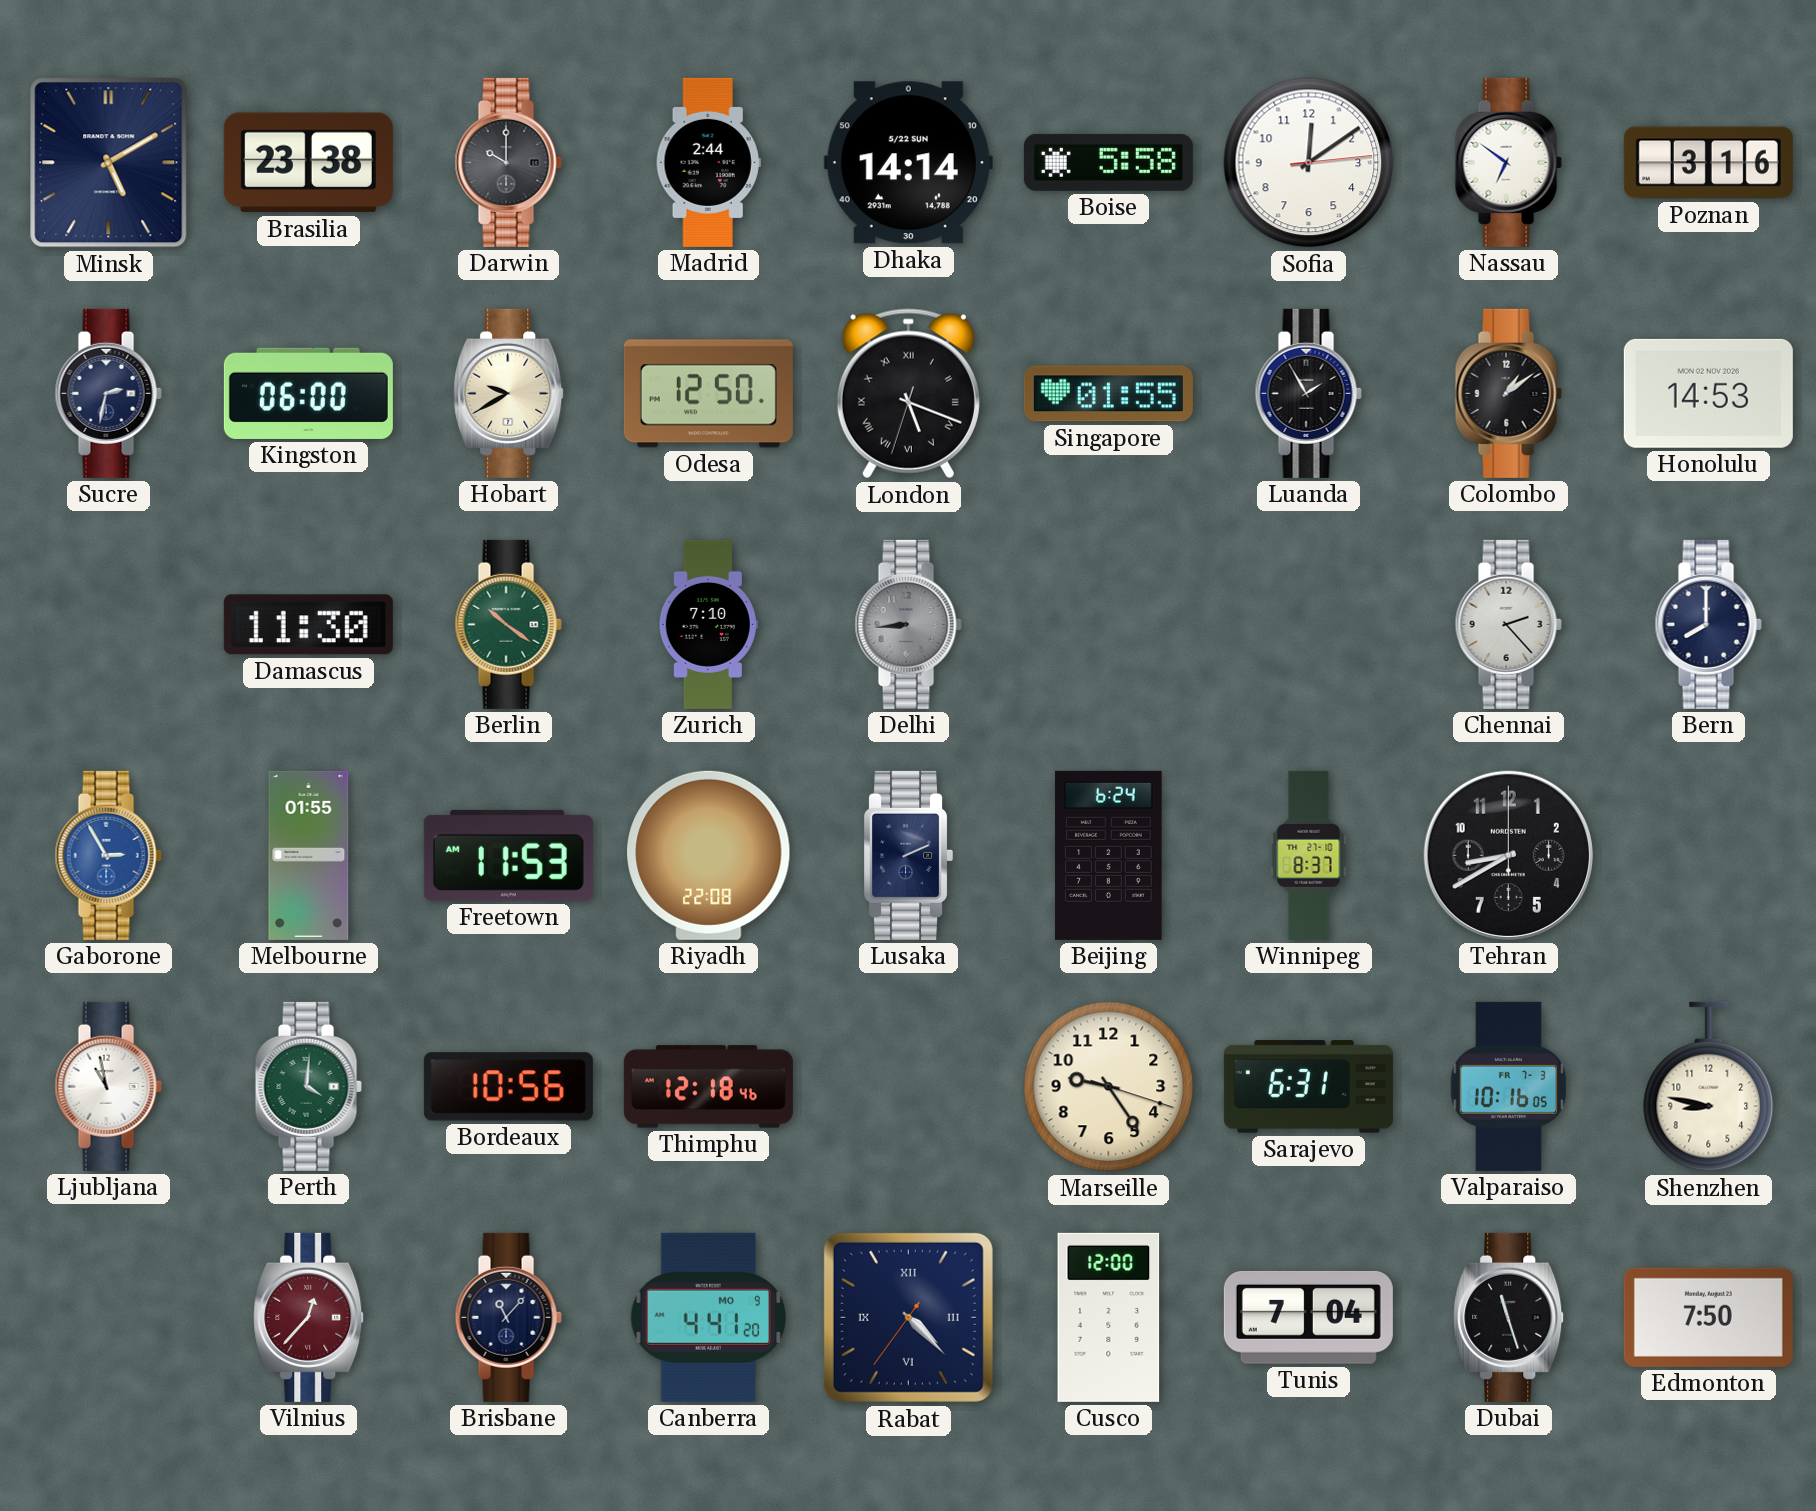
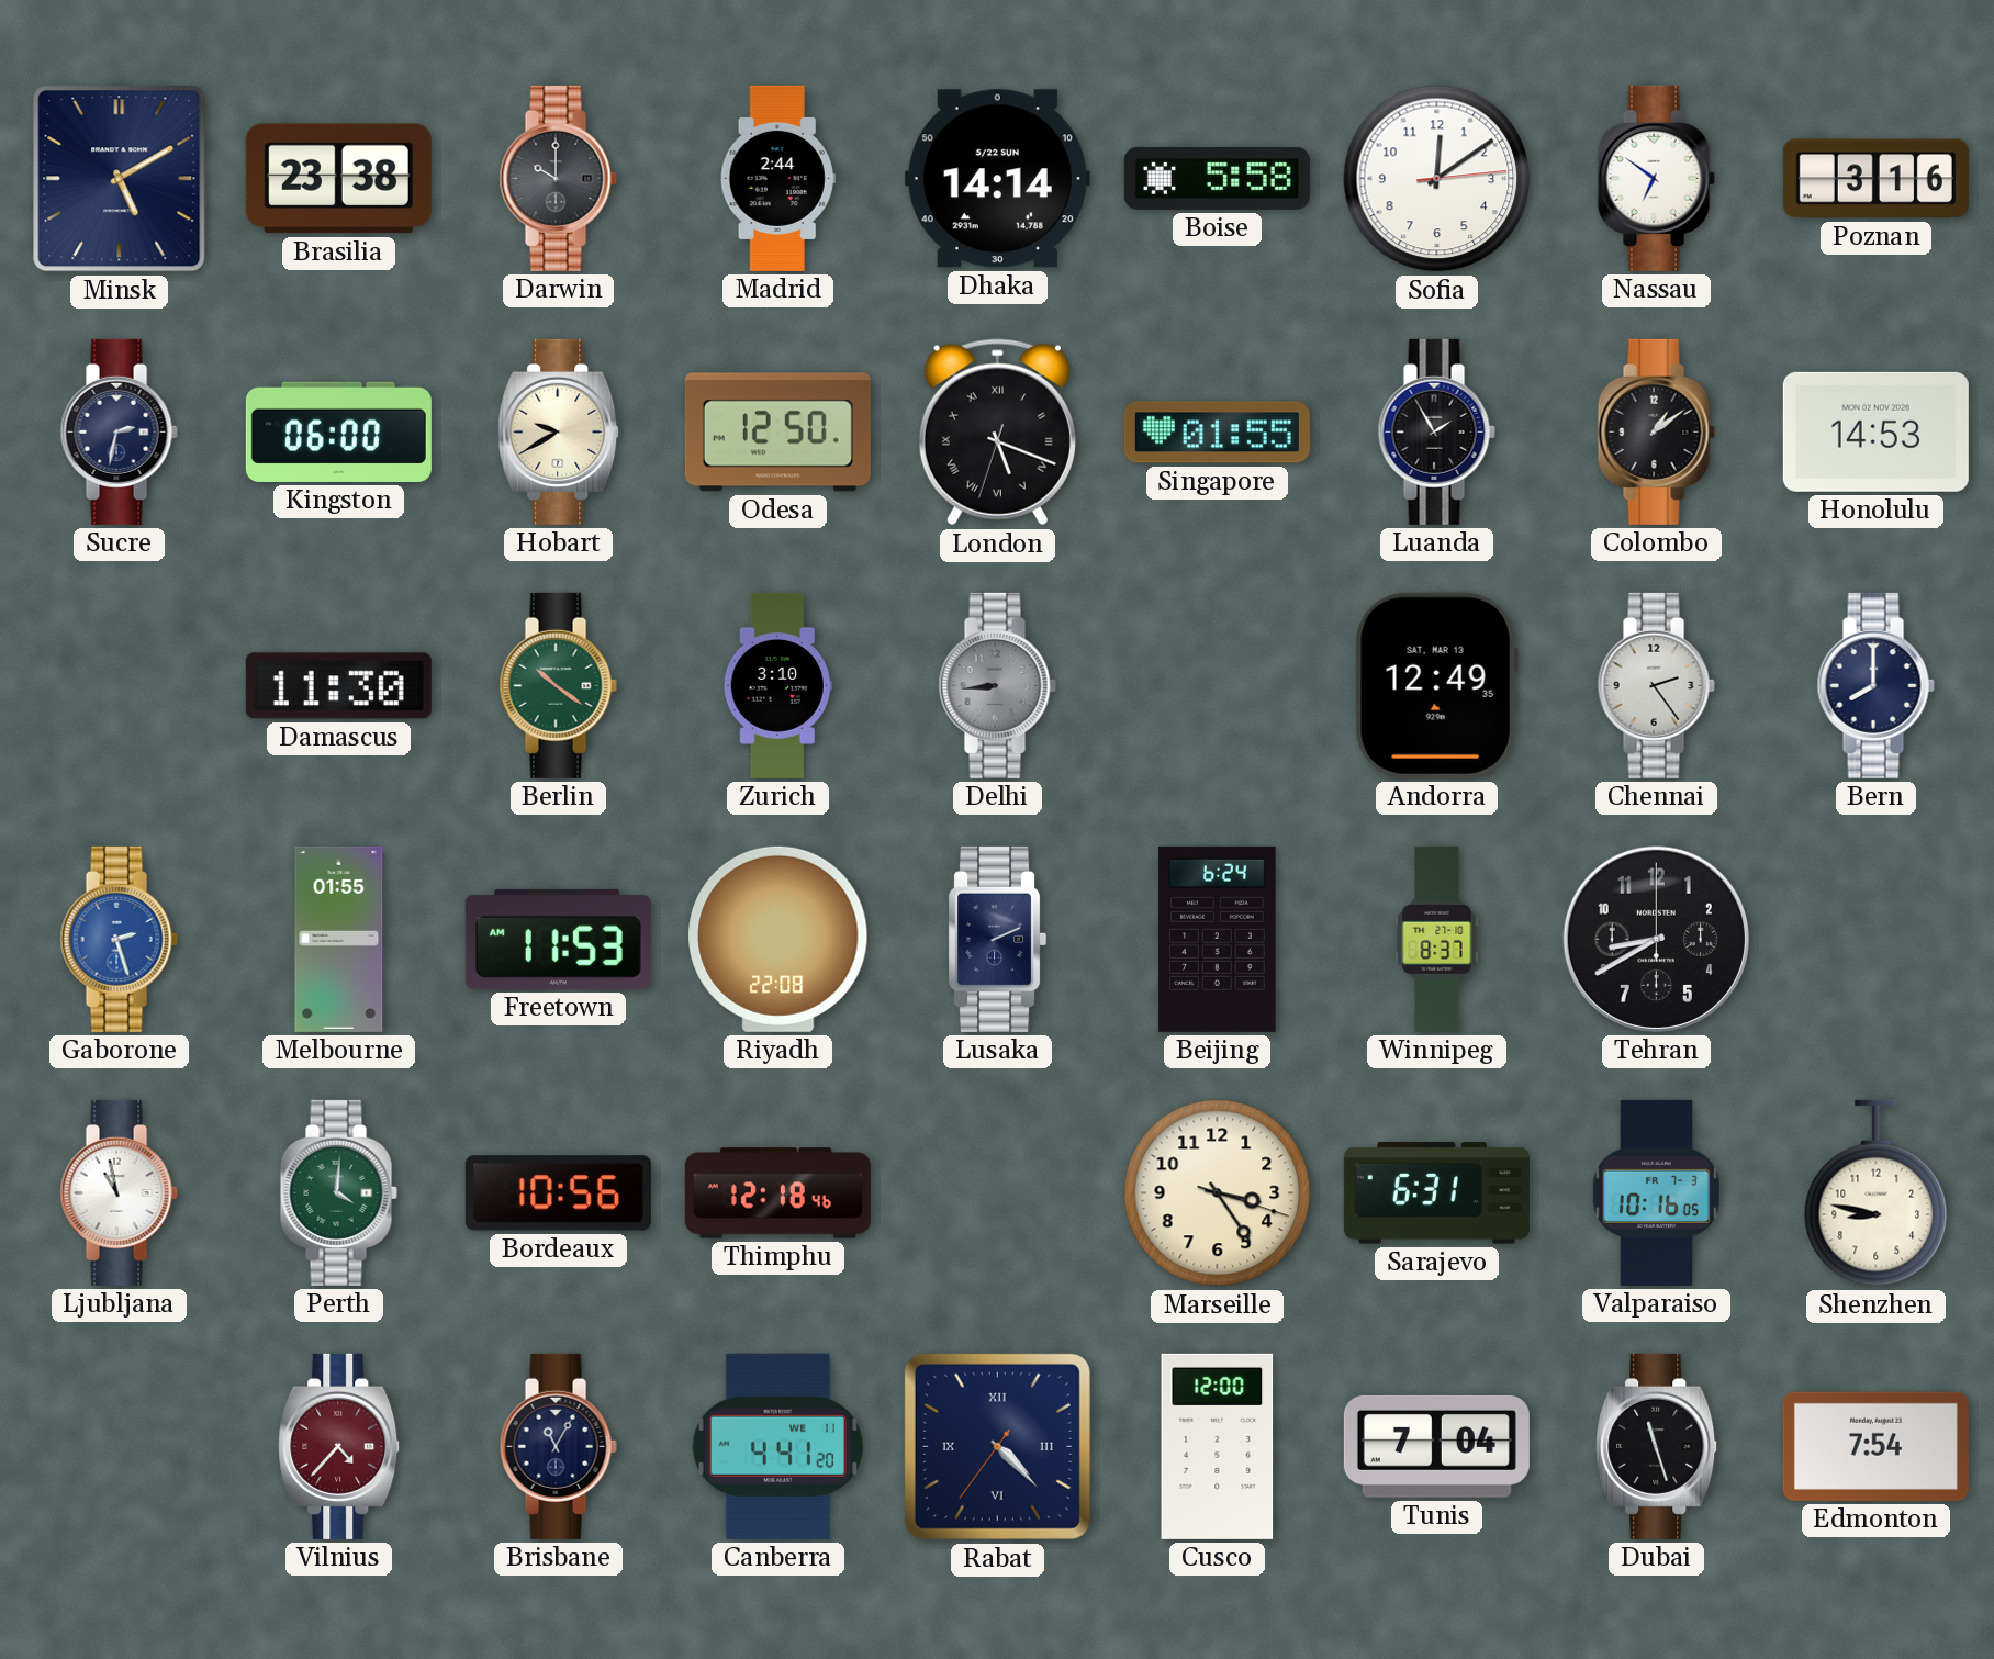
Zurich: 7:10 -> 3:10
Andorra: none -> 12:49
Chennai: 2:23 -> 2:24
Gaborone: 2:55 -> 2:27
Marseille: 9:24 -> 3:24
Vilnius: 12:37 -> 4:37
Brisbane: 11:07 -> 11:05
Canberra date: MO 9 -> WE 11
Edmonton: 7:50 -> 7:54
